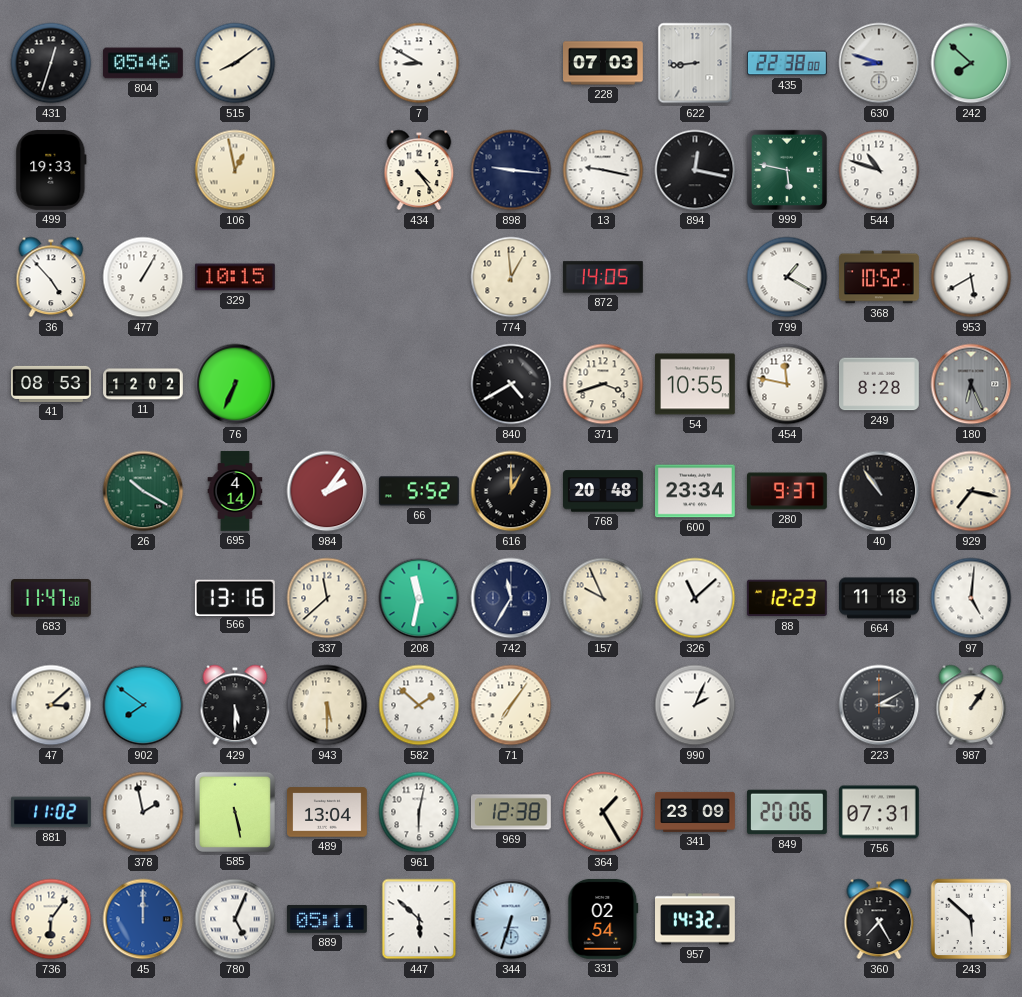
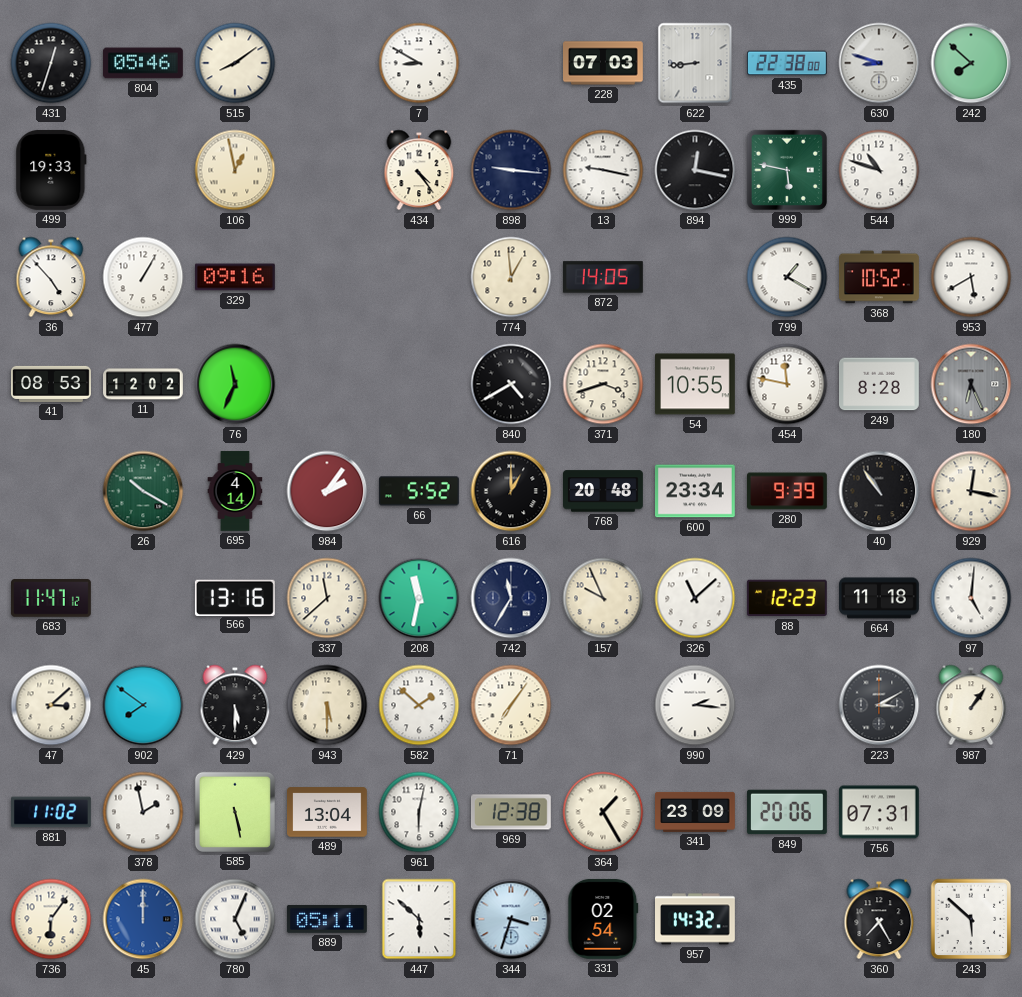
329: 10:15 -> 09:16
76: 6:34 -> 11:34
280: 9:37 -> 9:39
929: 7:17 -> 12:17
683: 11:47:58 -> 11:47:12
990: 2:04 -> 2:16
344: 6:33 -> 3:33
